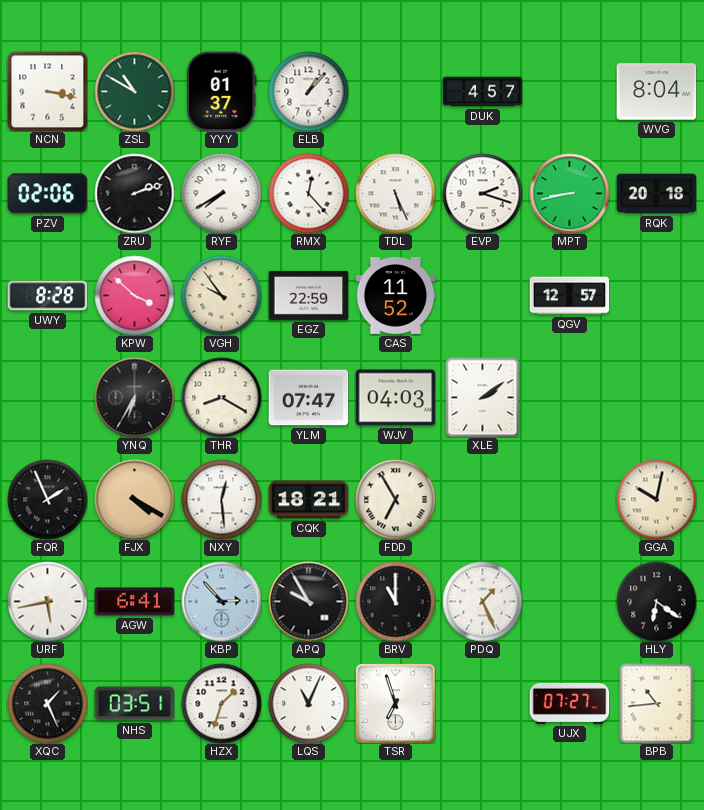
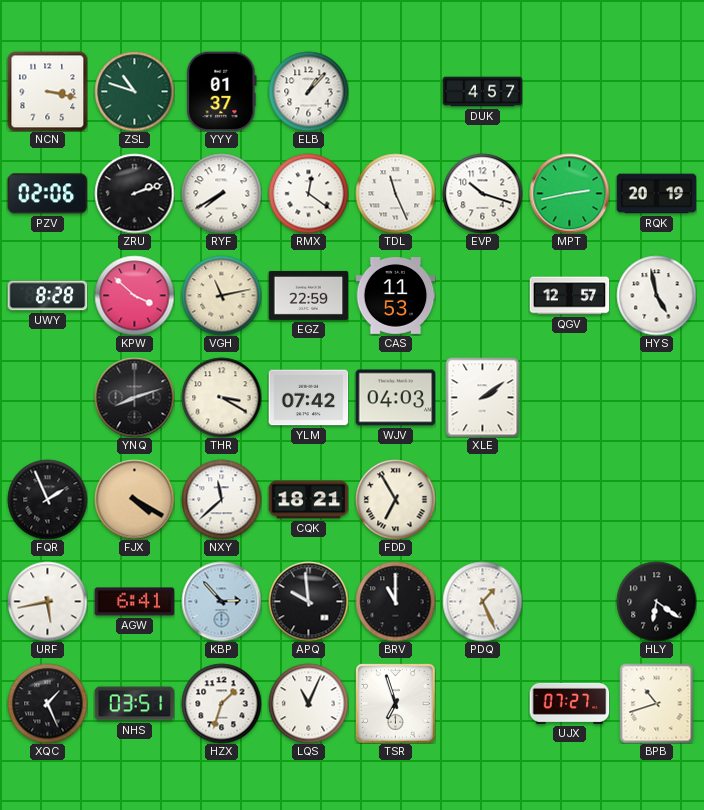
ZSL: 10:50 -> 10:48
WVG: 8:04 -> none
RMX: 12:23 -> 12:21
TDL: 5:26 -> 11:26
EVP: 2:18 -> 10:18
MPT: 8:43 -> 2:43
RQK: 20:18 -> 20:19
VGH: 9:54 -> 11:13
CAS: 11:52 -> 11:53
HYS: none -> 4:58
YNQ: 6:35 -> 8:12
THR: 8:20 -> 3:20
YLM: 07:47 -> 07:42
NXY: 12:29 -> 11:38
GGA: 10:02 -> none
APQ: 9:55 -> 9:59
BPB: 10:44 -> 10:42
